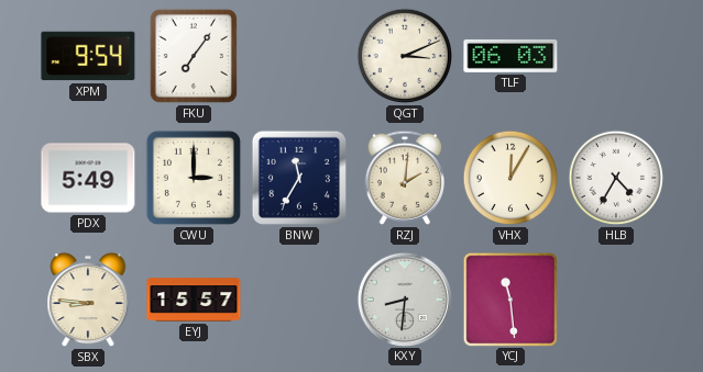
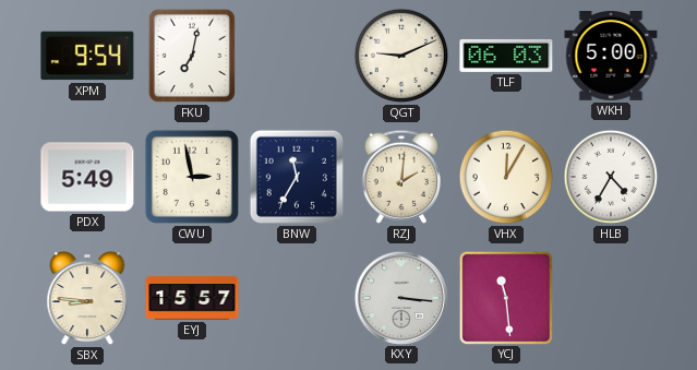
FKU: 7:06 -> 7:02
QGT: 3:11 -> 9:11
WKH: none -> 5:00
CWU: 3:00 -> 2:58
KXY: 8:31 -> 3:16
